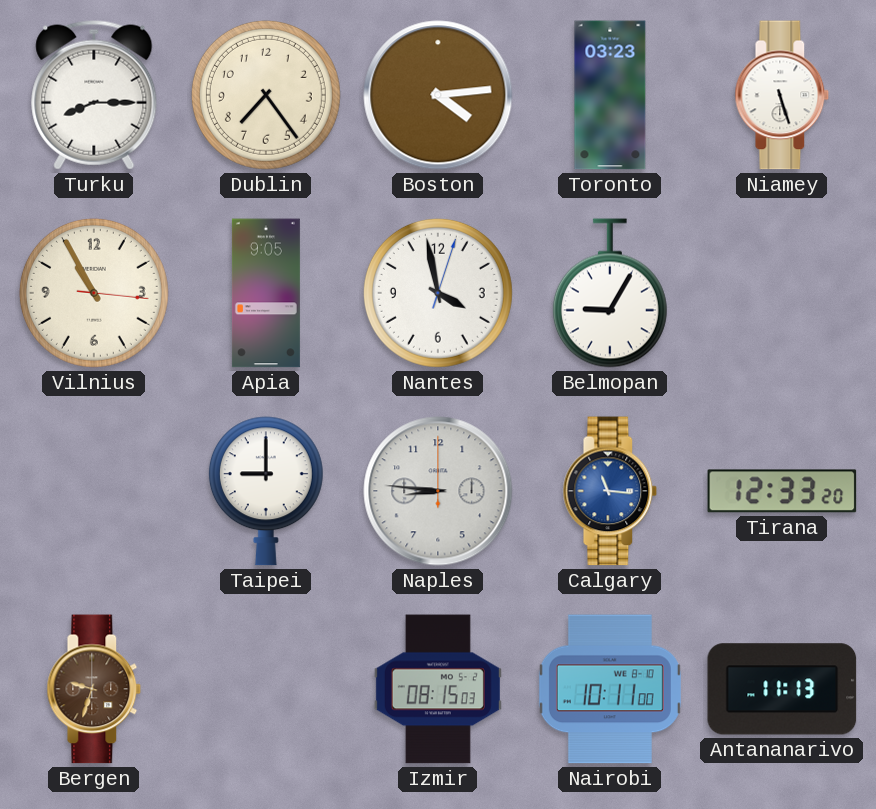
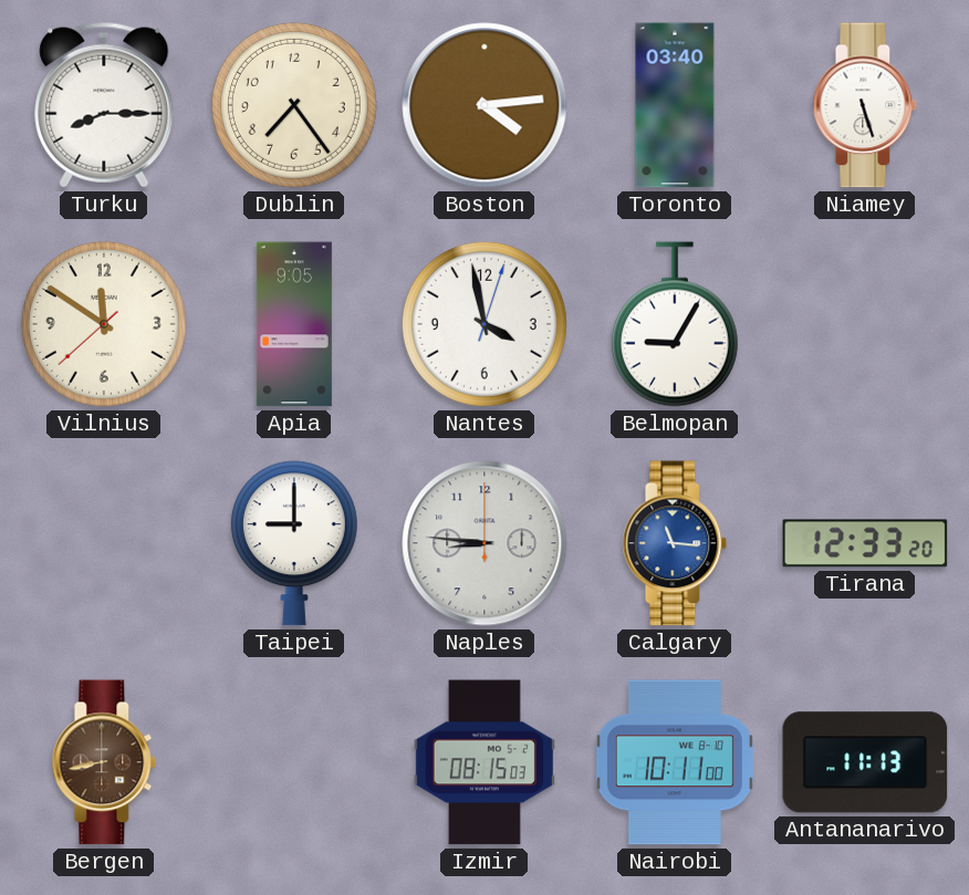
Toronto: 03:23 -> 03:40
Vilnius: 10:55 -> 11:50
Bergen: 9:33 -> 8:43
